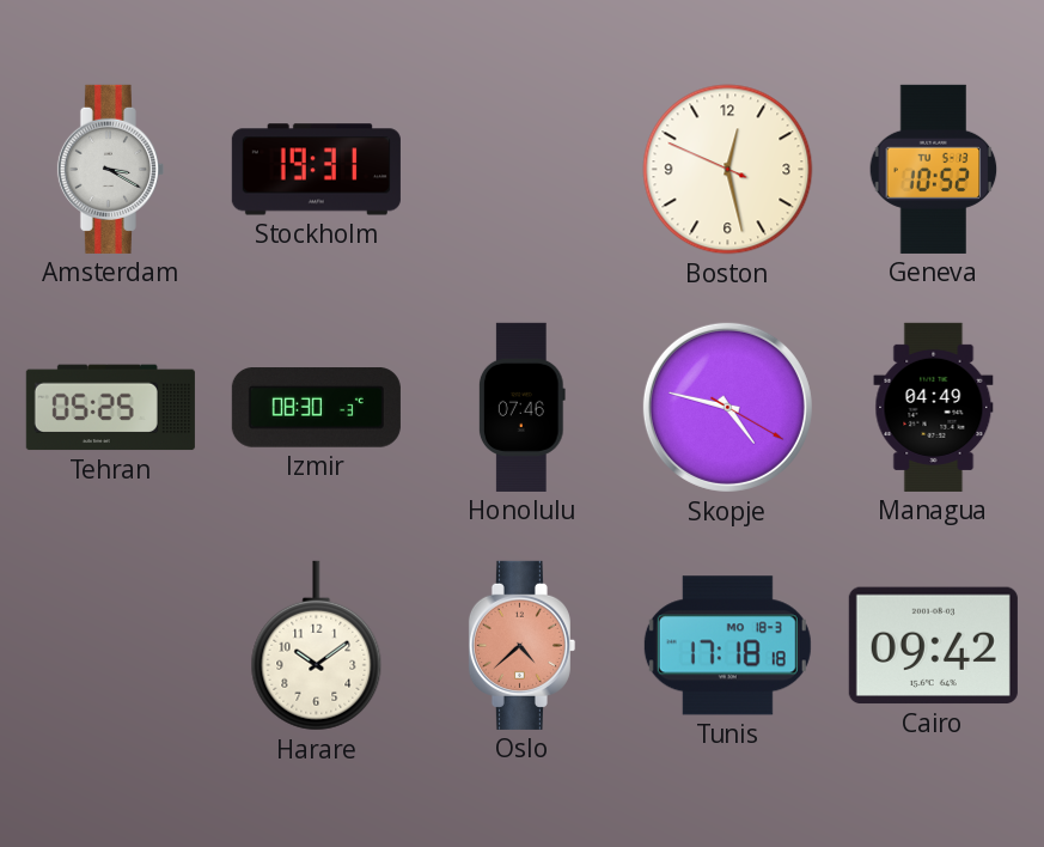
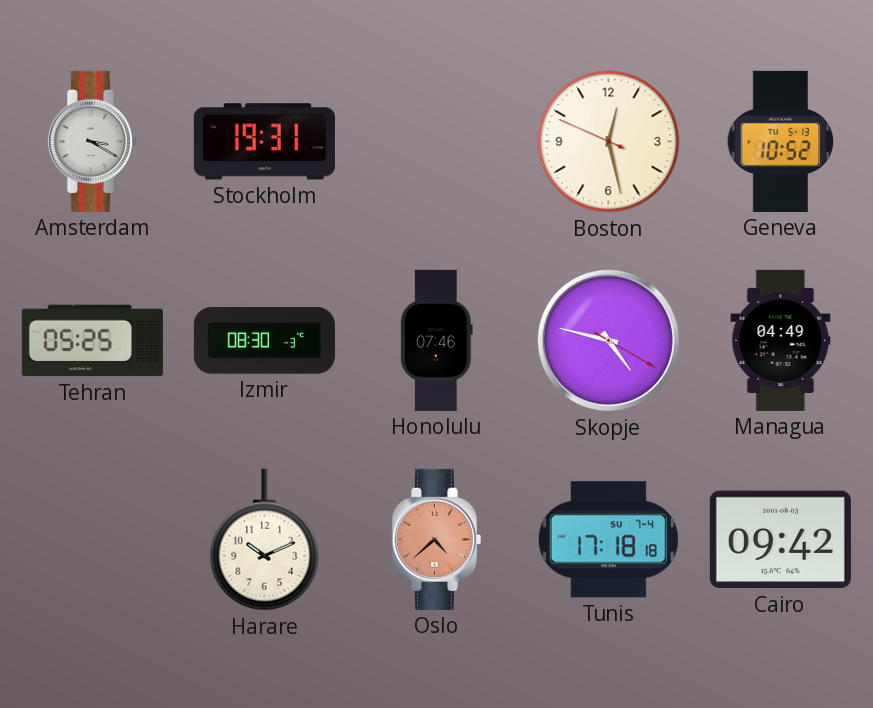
Harare: 10:09 -> 10:11
Tunis date: MO 18-3 -> SU 7-4
